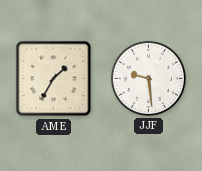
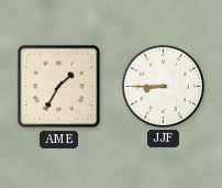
JJF: 9:29 -> 8:45
